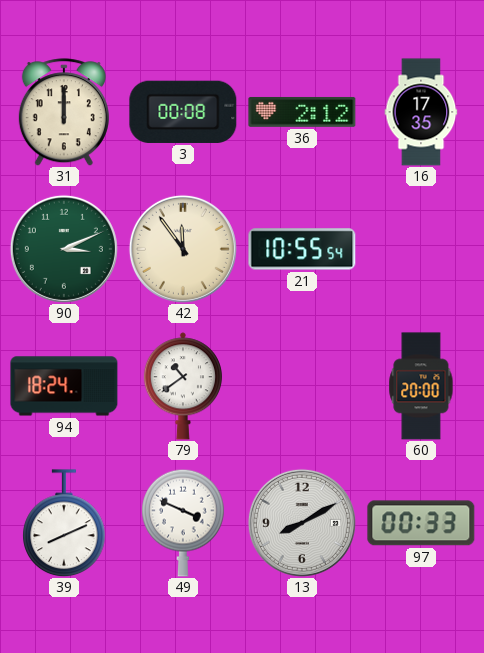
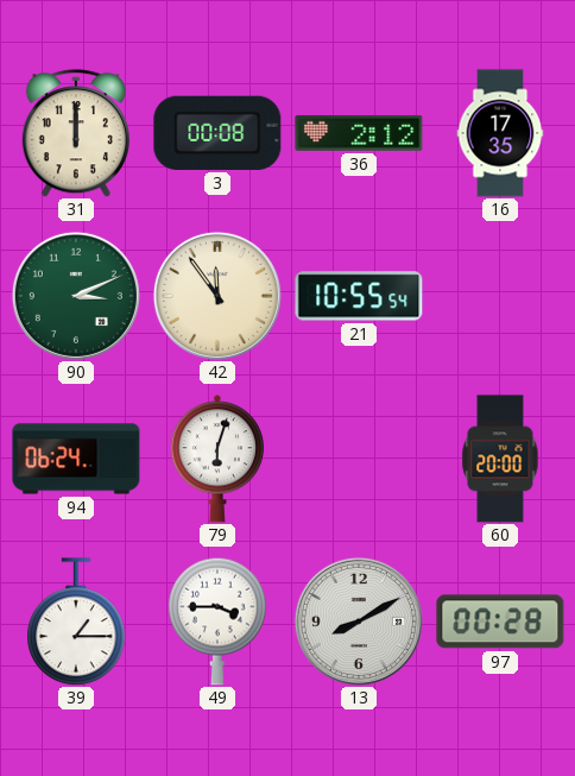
94: 18:24 -> 06:24
79: 10:39 -> 6:03
39: 8:11 -> 1:15
49: 3:49 -> 3:45
97: 00:33 -> 00:28
